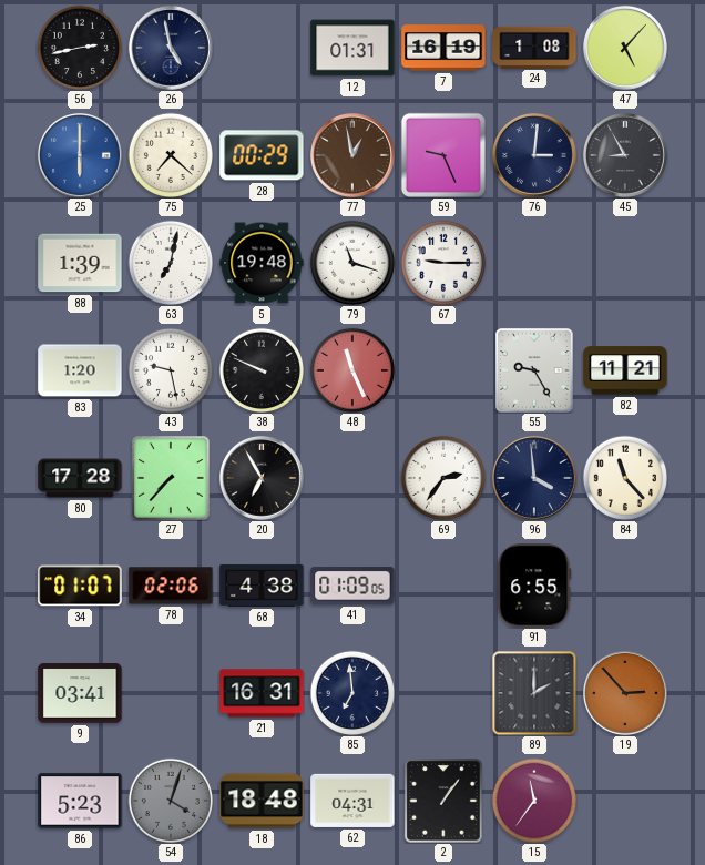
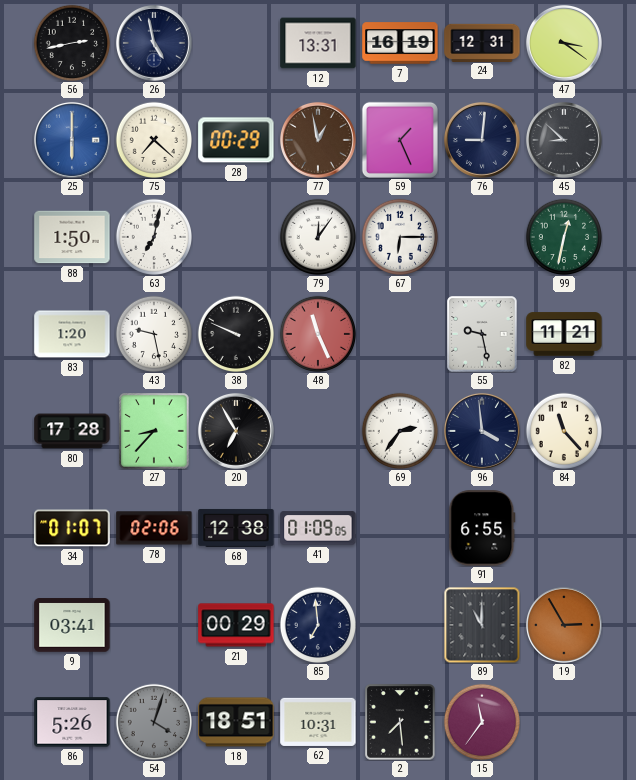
12: 01:31 -> 13:31
24: 1:08 -> 12:31
47: 5:07 -> 3:21
59: 9:26 -> 1:26
76: 3:01 -> 9:01
45: 8:55 -> 8:52
88: 1:39 -> 1:50
5: 19:48 -> none
79: 11:18 -> 12:06
67: 9:15 -> 6:15
99: none -> 12:32
55: 9:25 -> 9:28
27: 7:37 -> 8:37
68: 4:38 -> 12:38
21: 16:31 -> 00:29
89: 2:00 -> 11:00
19: 2:53 -> 2:55
86: 5:23 -> 5:26
18: 18:48 -> 18:51
62: 04:31 -> 10:31
2: 1:06 -> 7:29
